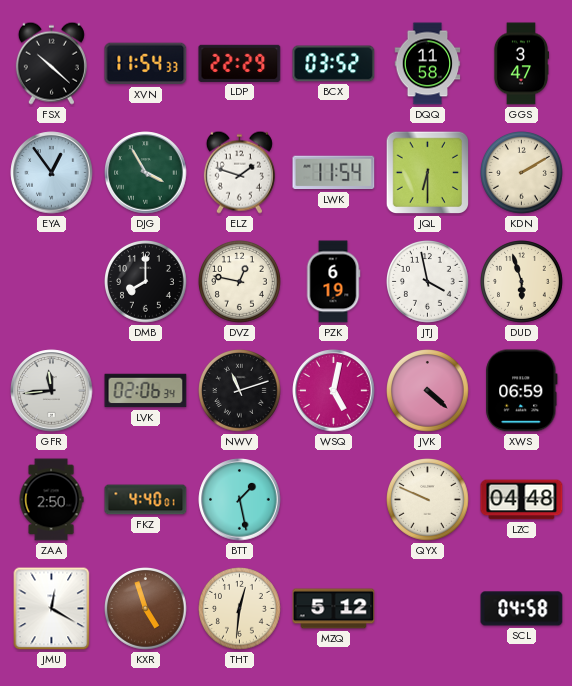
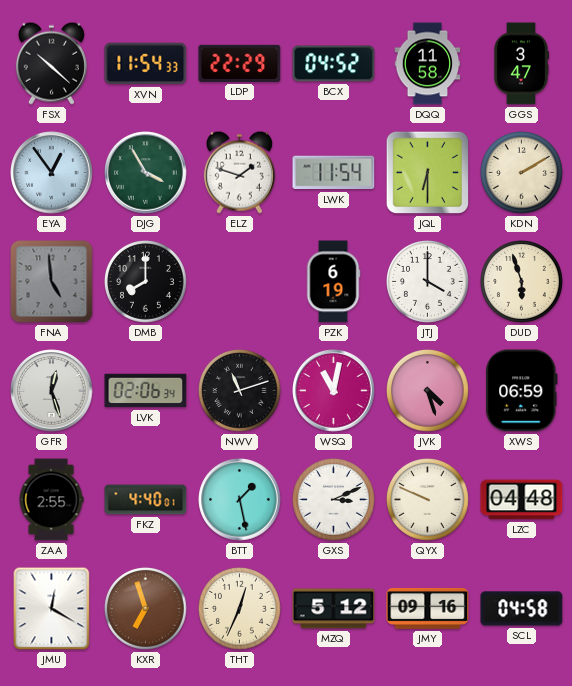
BCX: 03:52 -> 04:52
FNA: none -> 4:59
DVZ: 12:47 -> none
JTJ: 3:58 -> 4:00
GFR: 11:44 -> 12:27
WSQ: 5:02 -> 11:02
JVK: 4:22 -> 4:27
ZAA: 2:50 -> 2:55
GXS: none -> 3:11
KXR: 4:57 -> 6:57
THT: 12:31 -> 12:34
JMY: none -> 09:16
